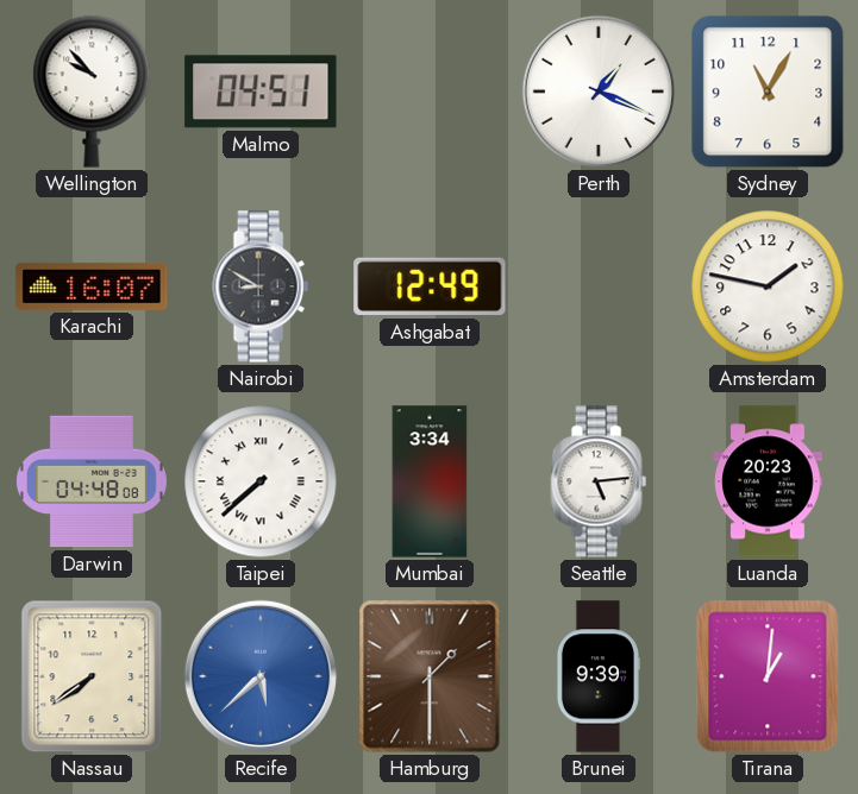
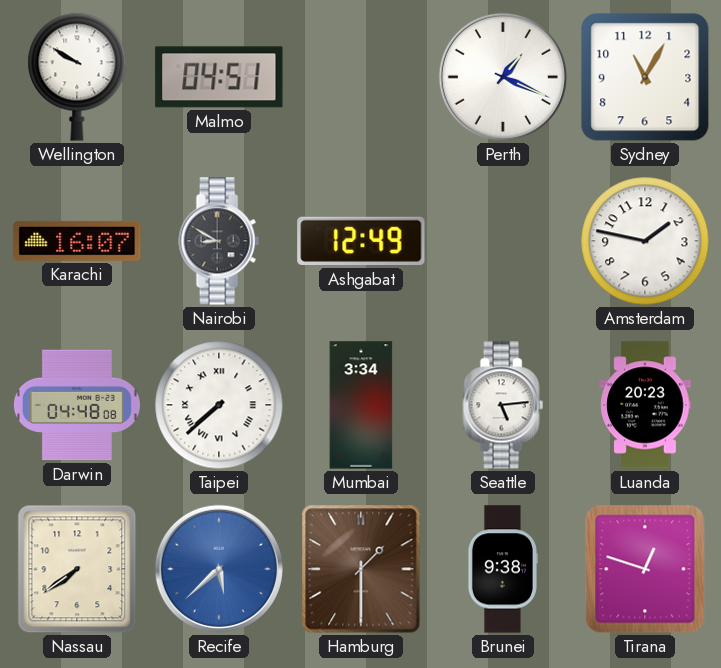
Wellington: 9:53 -> 9:50
Brunei: 9:39 -> 9:38
Tirana: 1:01 -> 12:48
